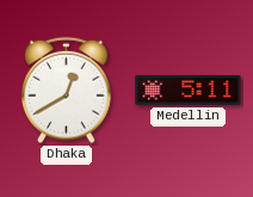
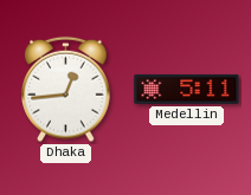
Dhaka: 12:40 -> 12:44
